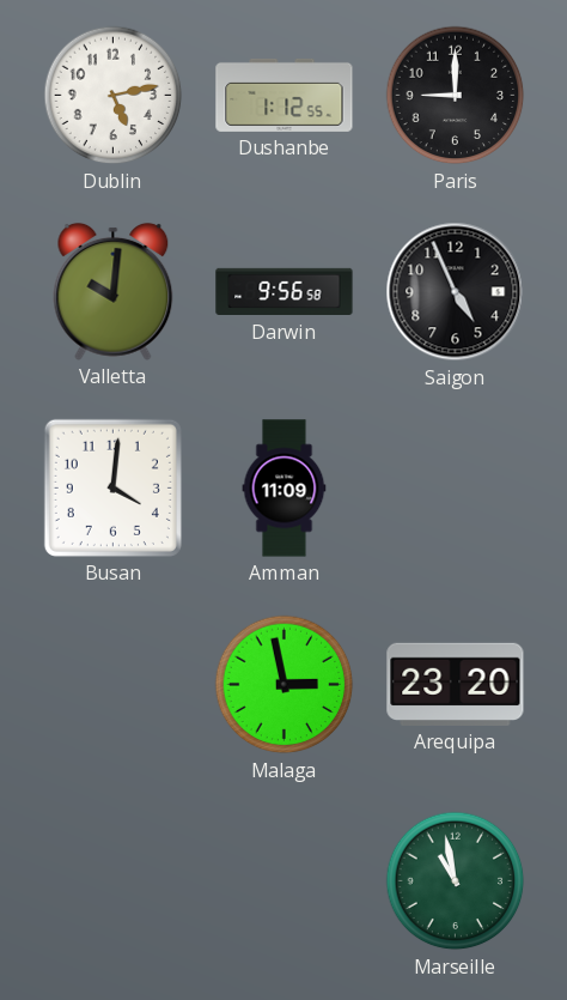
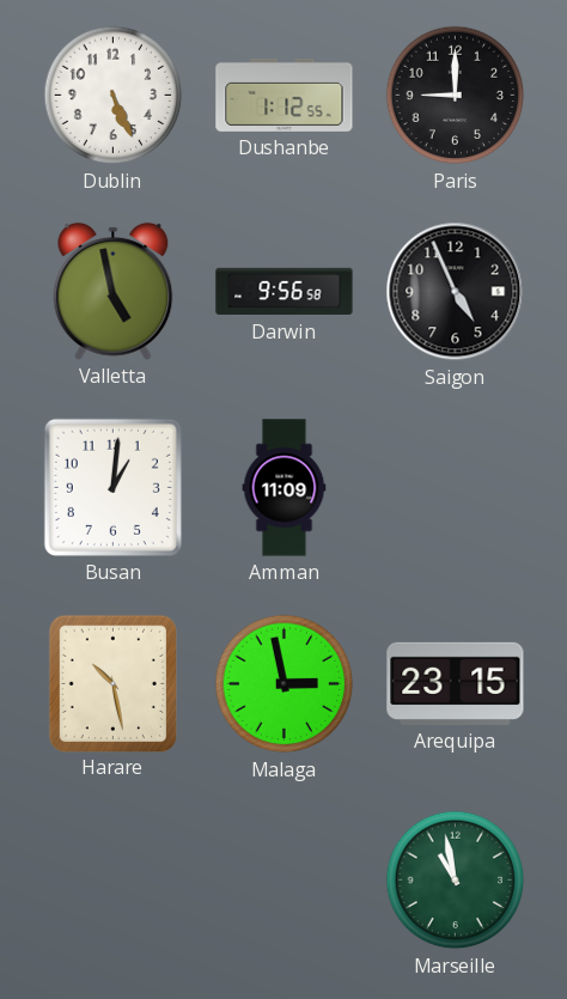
Dublin: 5:13 -> 5:26
Valletta: 10:01 -> 4:58
Busan: 4:01 -> 1:01
Harare: none -> 10:28
Arequipa: 23:20 -> 23:15
